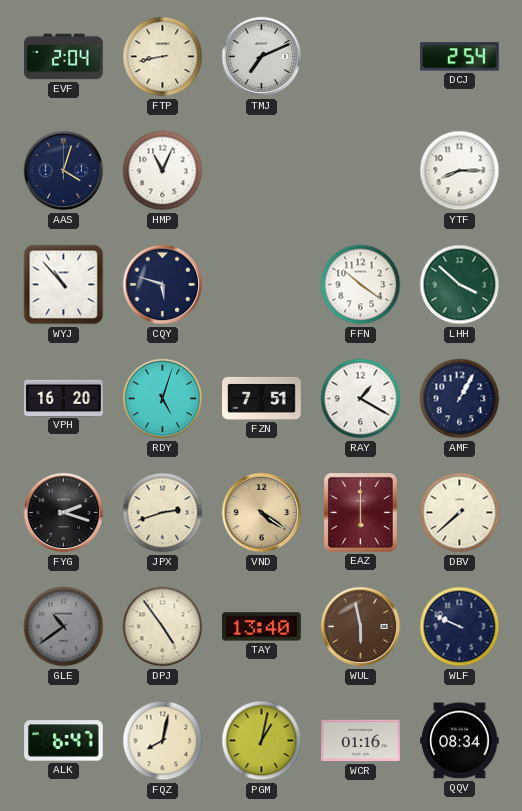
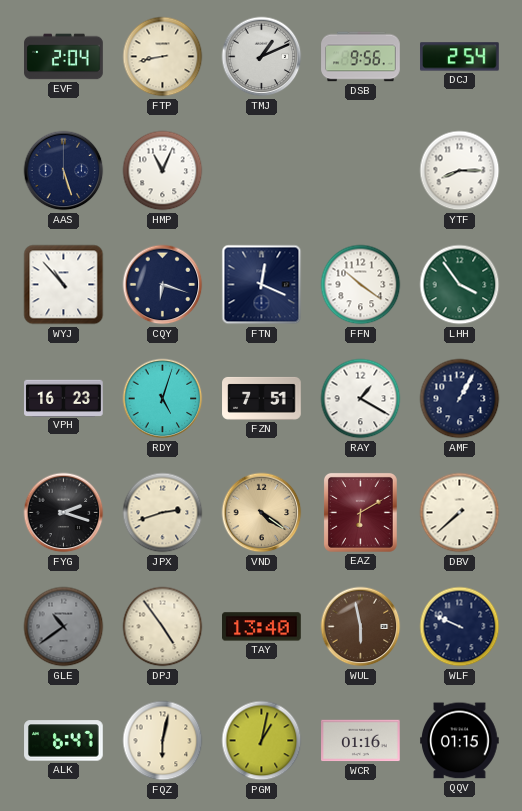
TMJ: 7:11 -> 1:11
DSB: none -> 9:56
AAS: 4:03 -> 5:27
CQY: 5:48 -> 6:18
FTN: none -> 12:19
LHH: 3:52 -> 3:54
VPH: 16:20 -> 16:23
EAZ: 6:00 -> 6:10
FQZ: 8:02 -> 6:02
QQV: 08:34 -> 01:15
